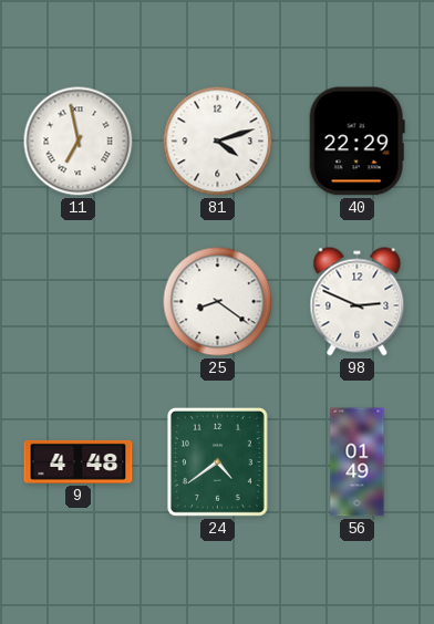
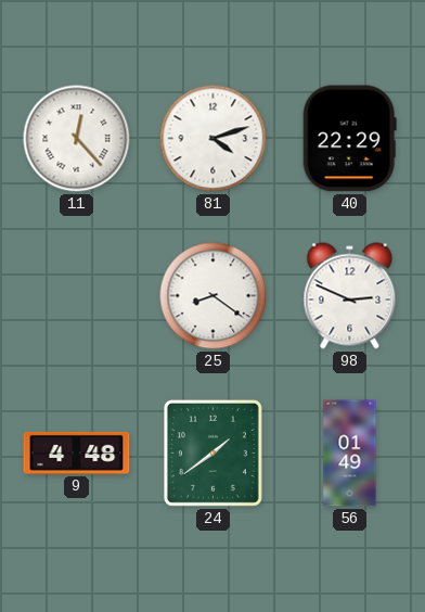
11: 6:58 -> 12:23
24: 4:39 -> 1:39
